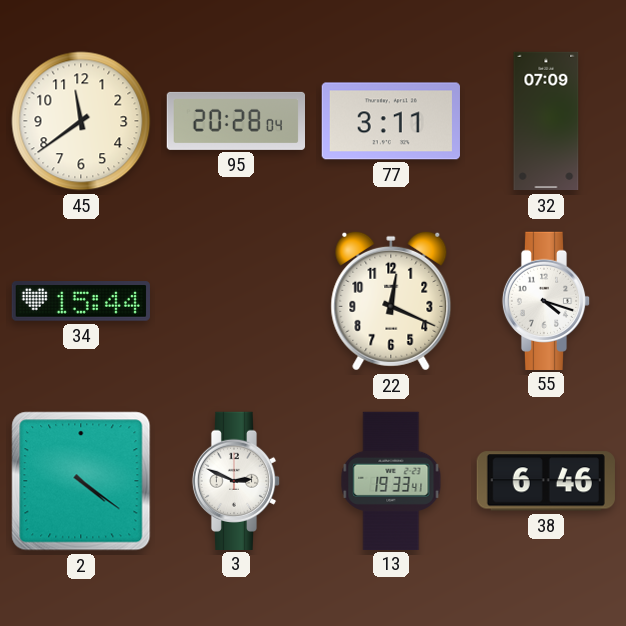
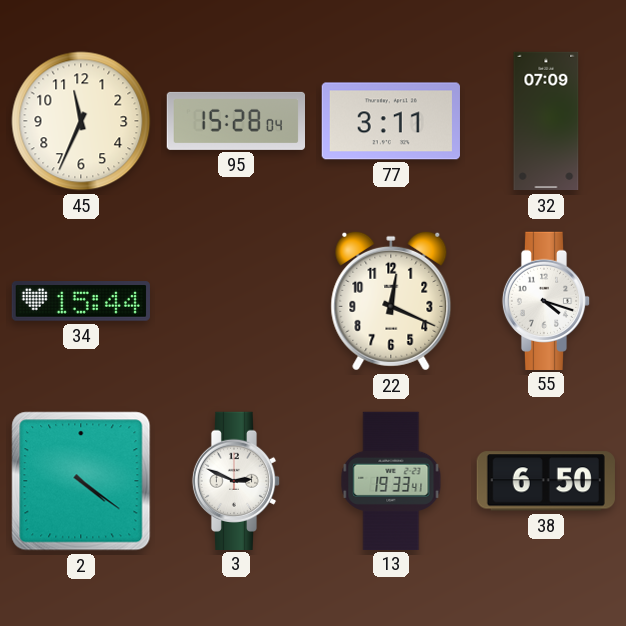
45: 11:39 -> 11:34
95: 20:28 -> 15:28
38: 6:46 -> 6:50
